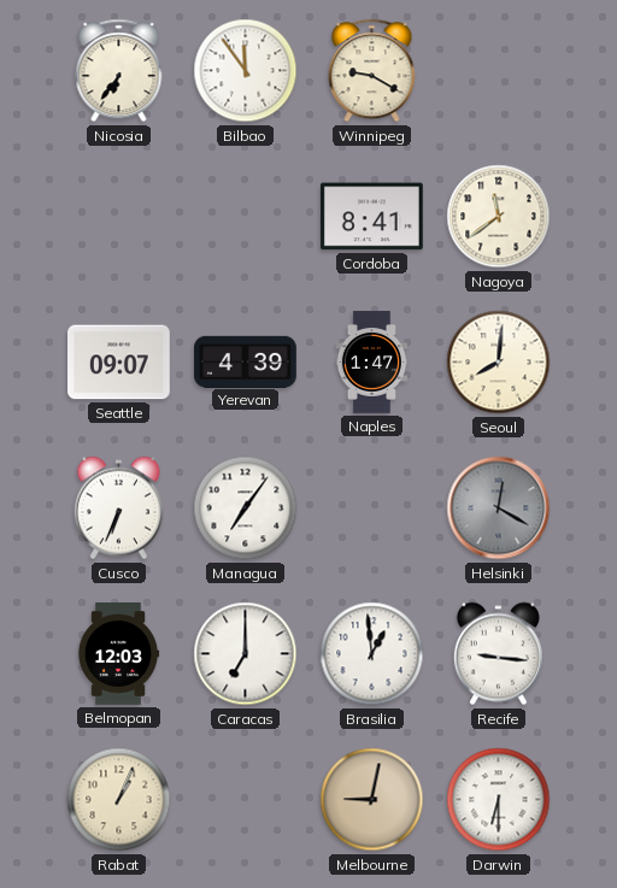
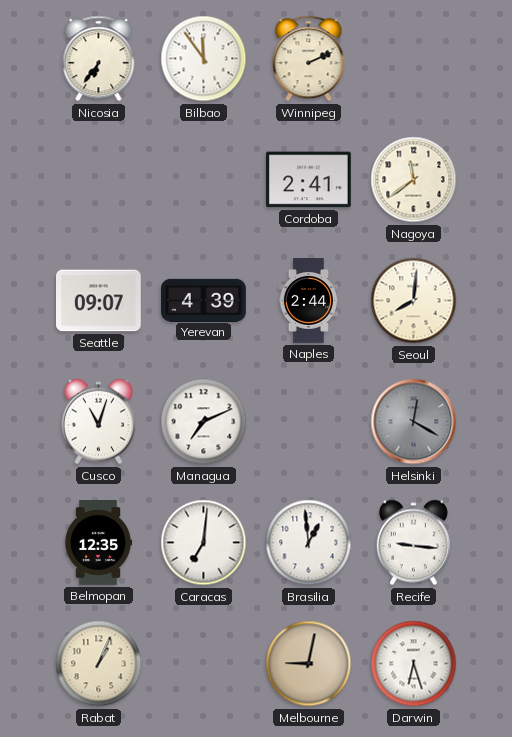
Winnipeg: 9:20 -> 2:11
Cordoba: 8:41 -> 2:41
Naples: 1:47 -> 2:44
Cusco: 6:34 -> 11:03
Managua: 7:06 -> 7:11
Belmopan: 12:03 -> 12:35
Caracas: 7:00 -> 7:01
Darwin: 6:30 -> 6:27
